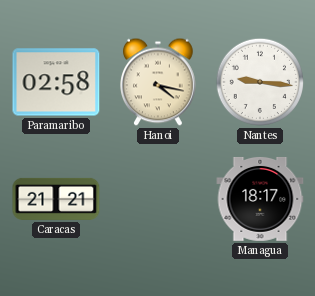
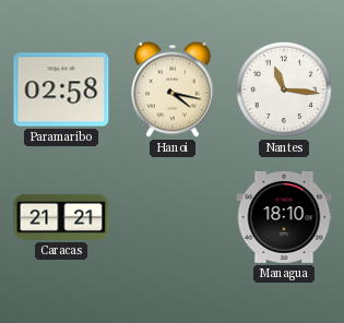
Nantes: 9:16 -> 11:16
Managua: 18:17 -> 18:10
